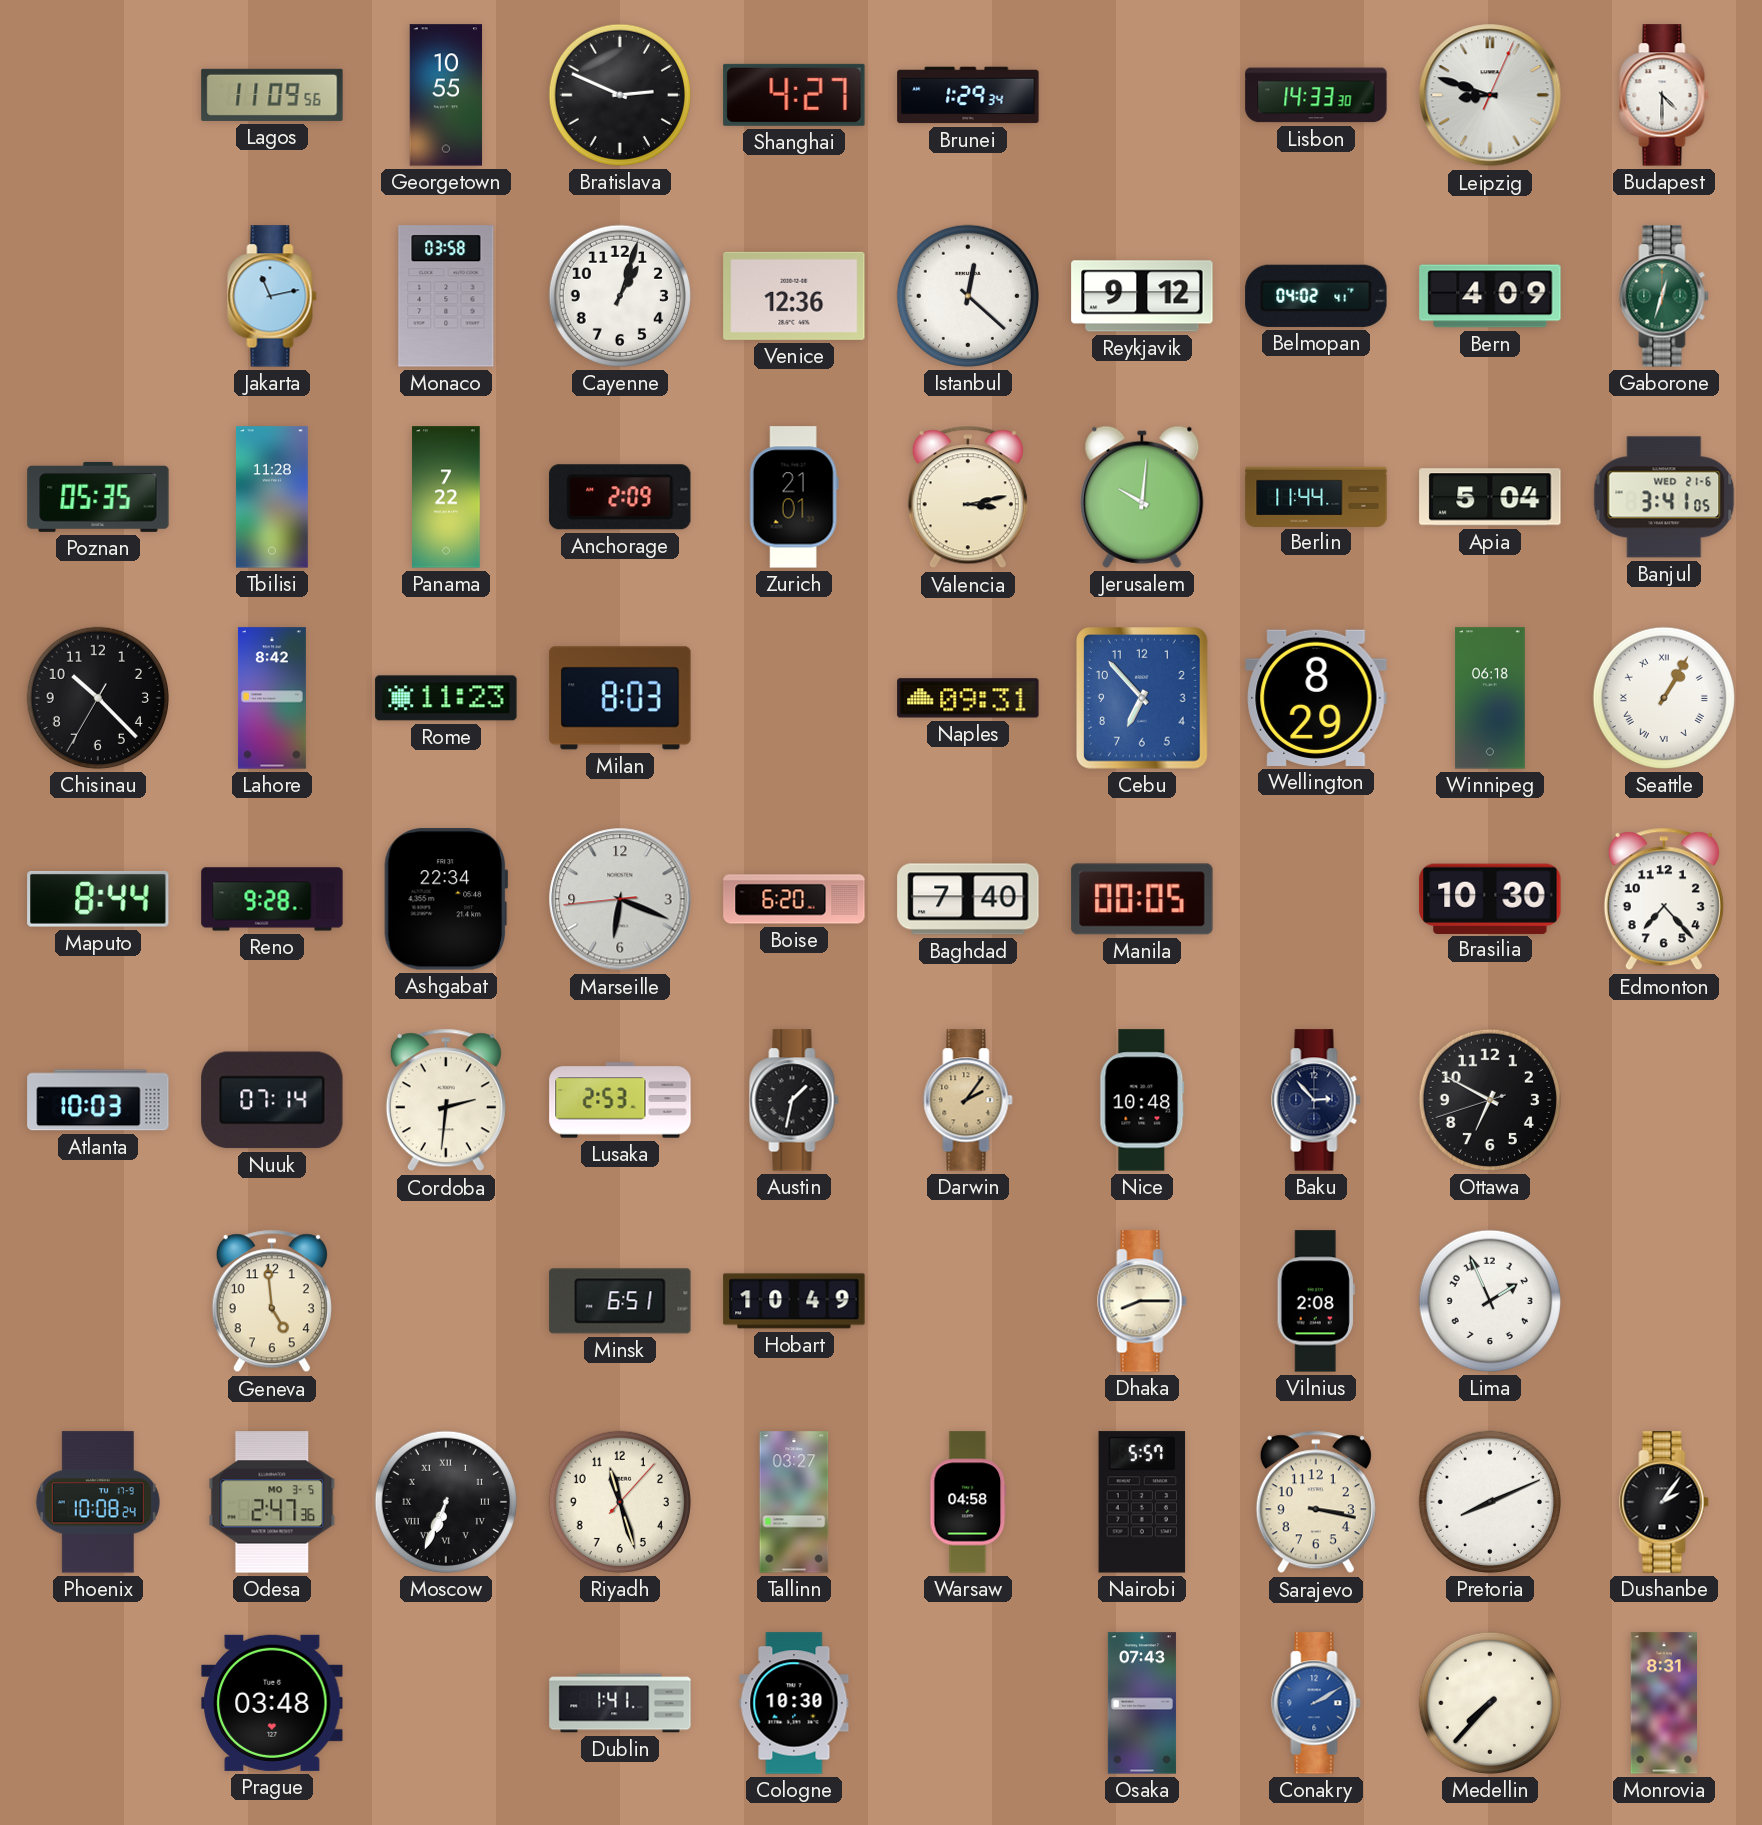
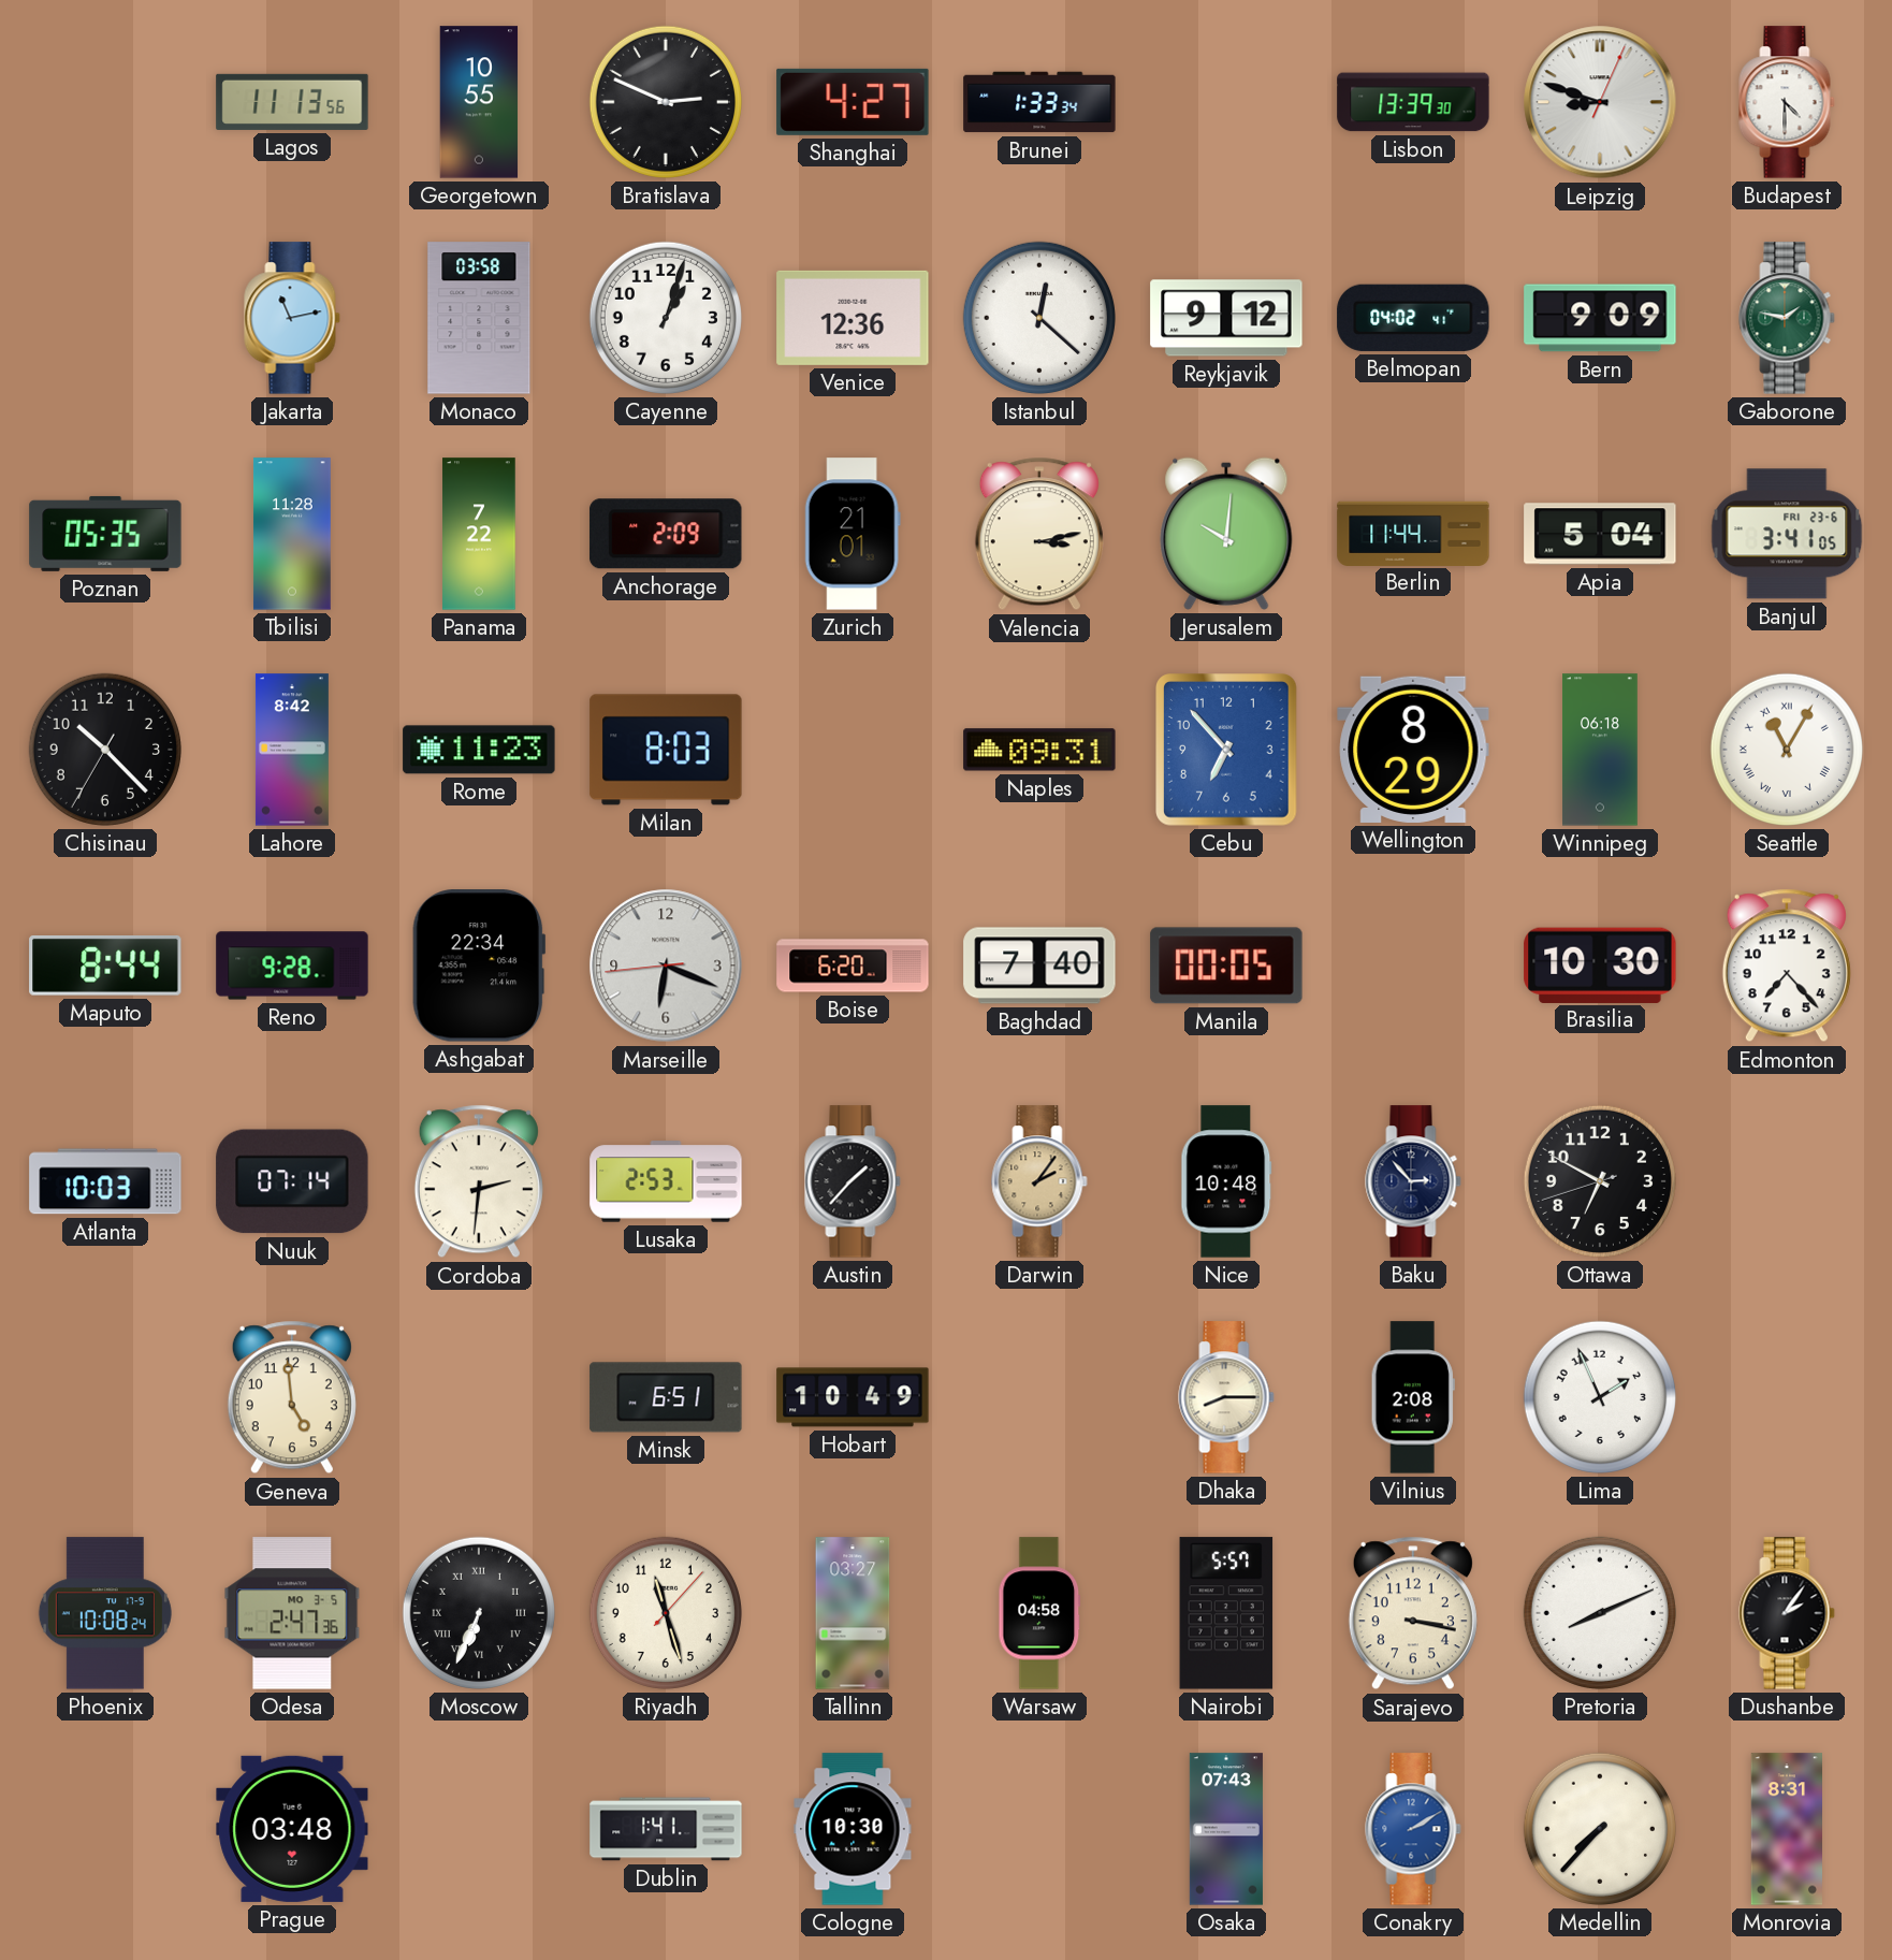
Lagos: 11:09 -> 11:13
Brunei: 1:29 -> 1:33
Lisbon: 14:33 -> 13:39
Bern: 4:09 -> 9:09
Gaborone: 12:33 -> 1:47
Banjul date: WED 21-6 -> FRI 23-6
Seattle: 1:05 -> 11:05
Austin: 1:32 -> 1:37
